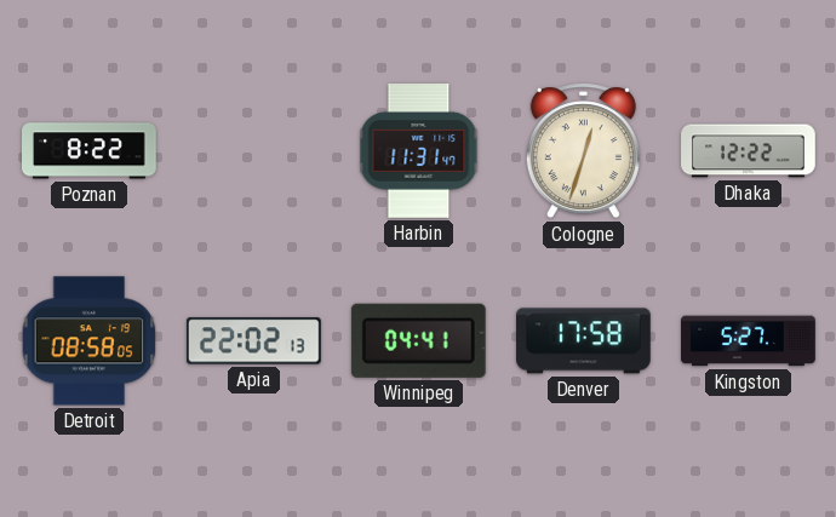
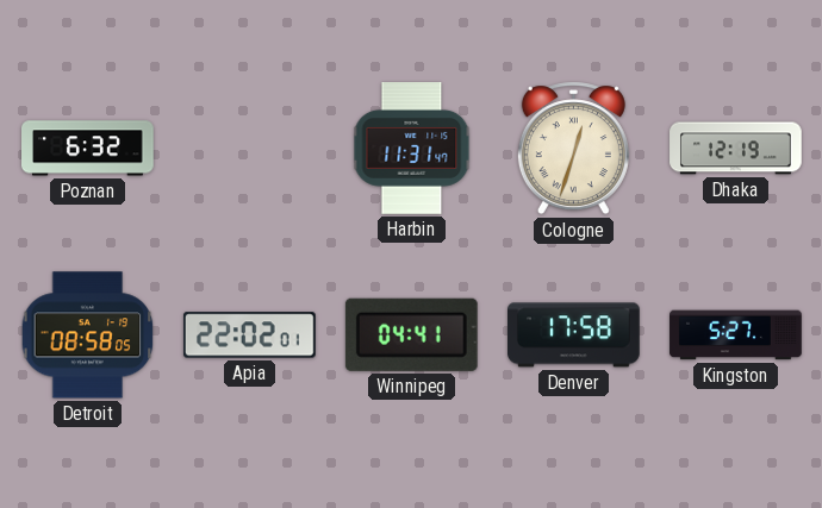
Poznan: 8:22 -> 6:32
Dhaka: 12:22 -> 12:19
Apia: 22:02:13 -> 22:02:01
